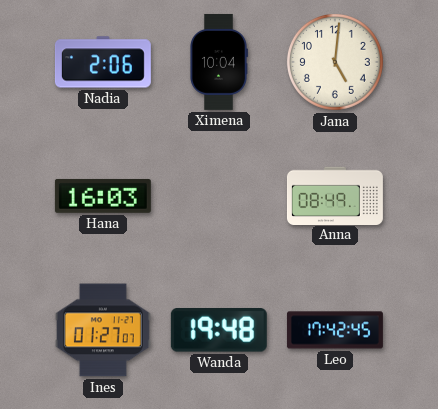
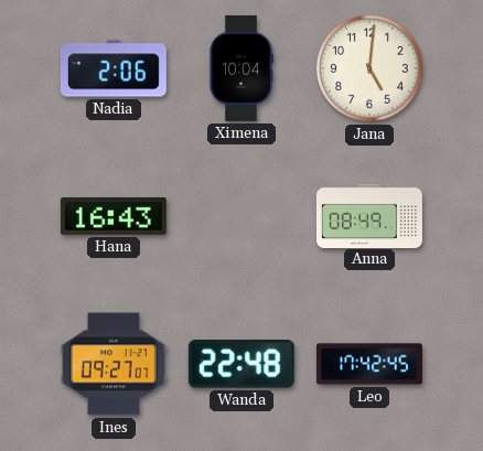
Hana: 16:03 -> 16:43
Ines: 01:27 -> 09:27
Wanda: 19:48 -> 22:48
